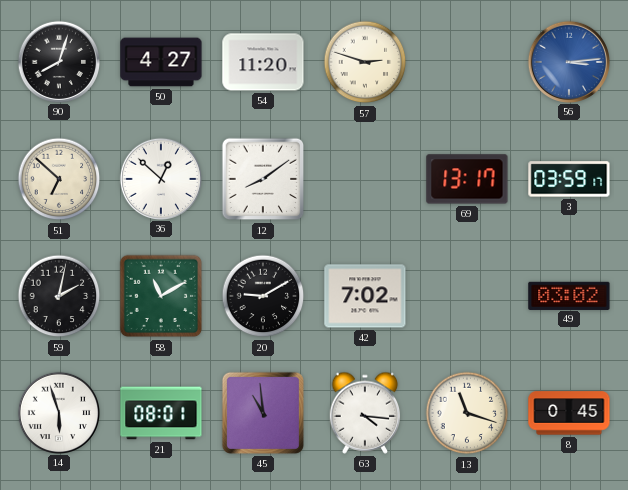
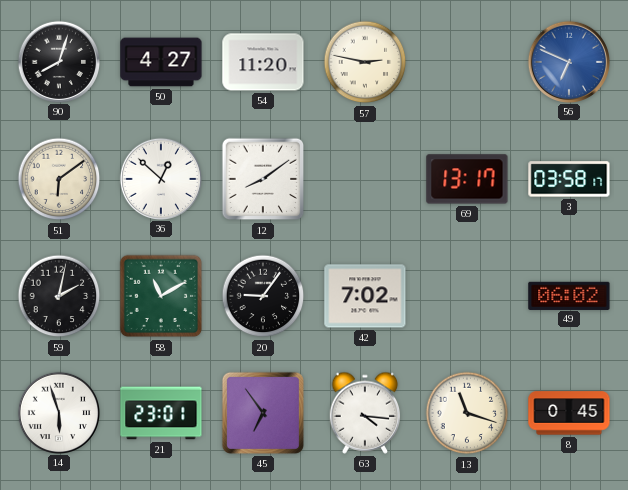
57: 2:48 -> 2:47
56: 3:14 -> 6:49
51: 6:52 -> 6:09
3: 03:59 -> 03:58
20: 9:10 -> 9:06
49: 03:02 -> 06:02
21: 08:01 -> 23:01
45: 10:59 -> 6:54
